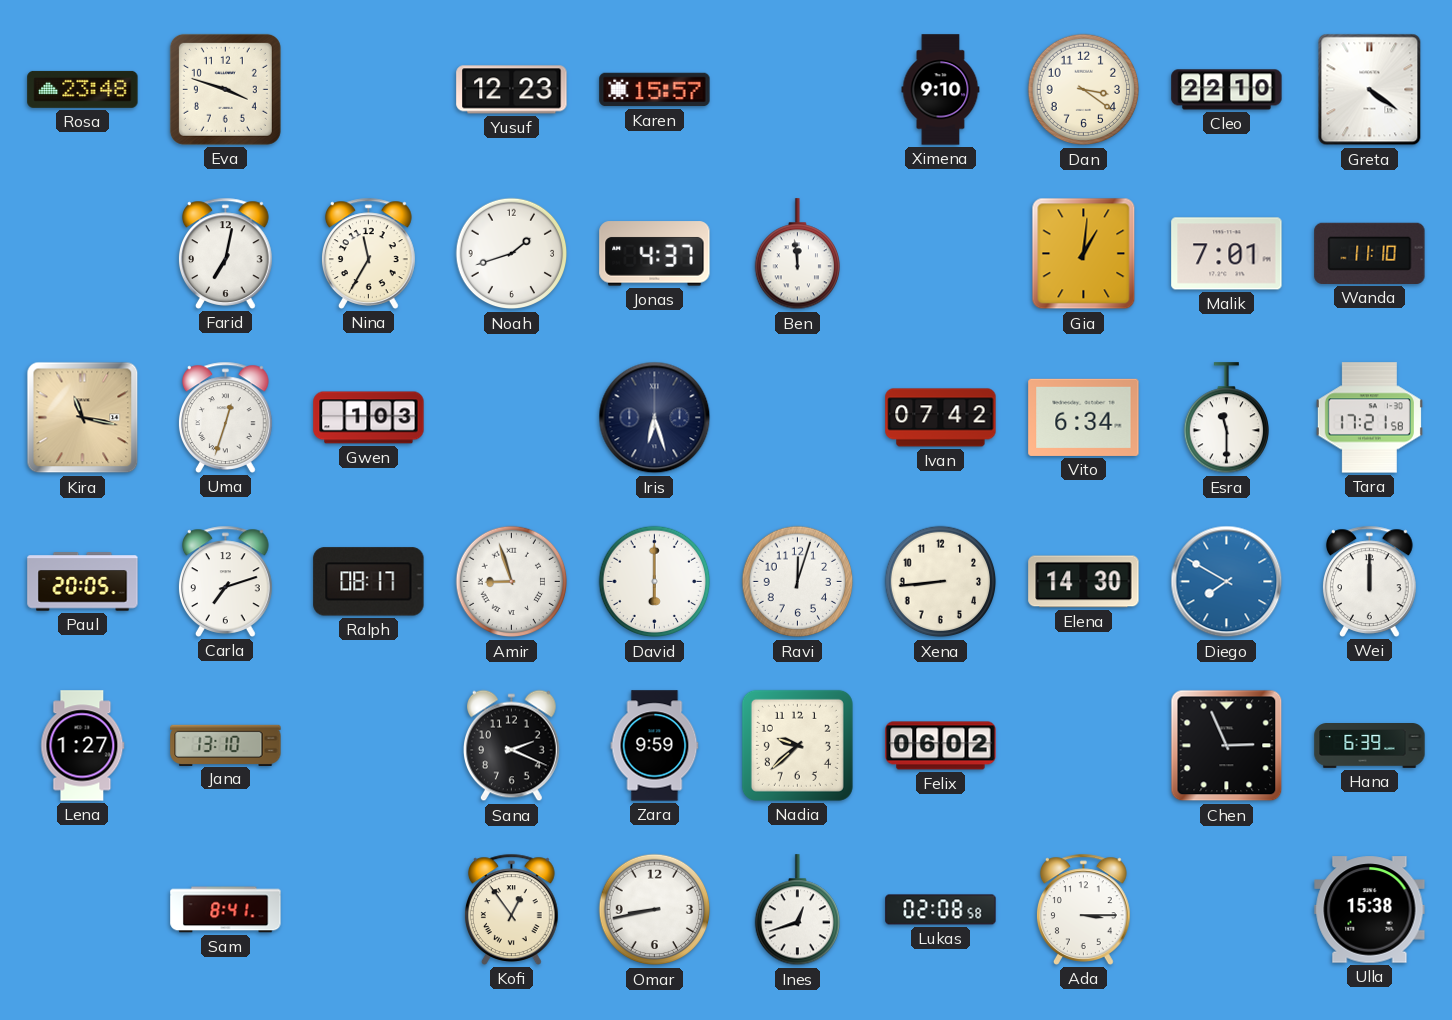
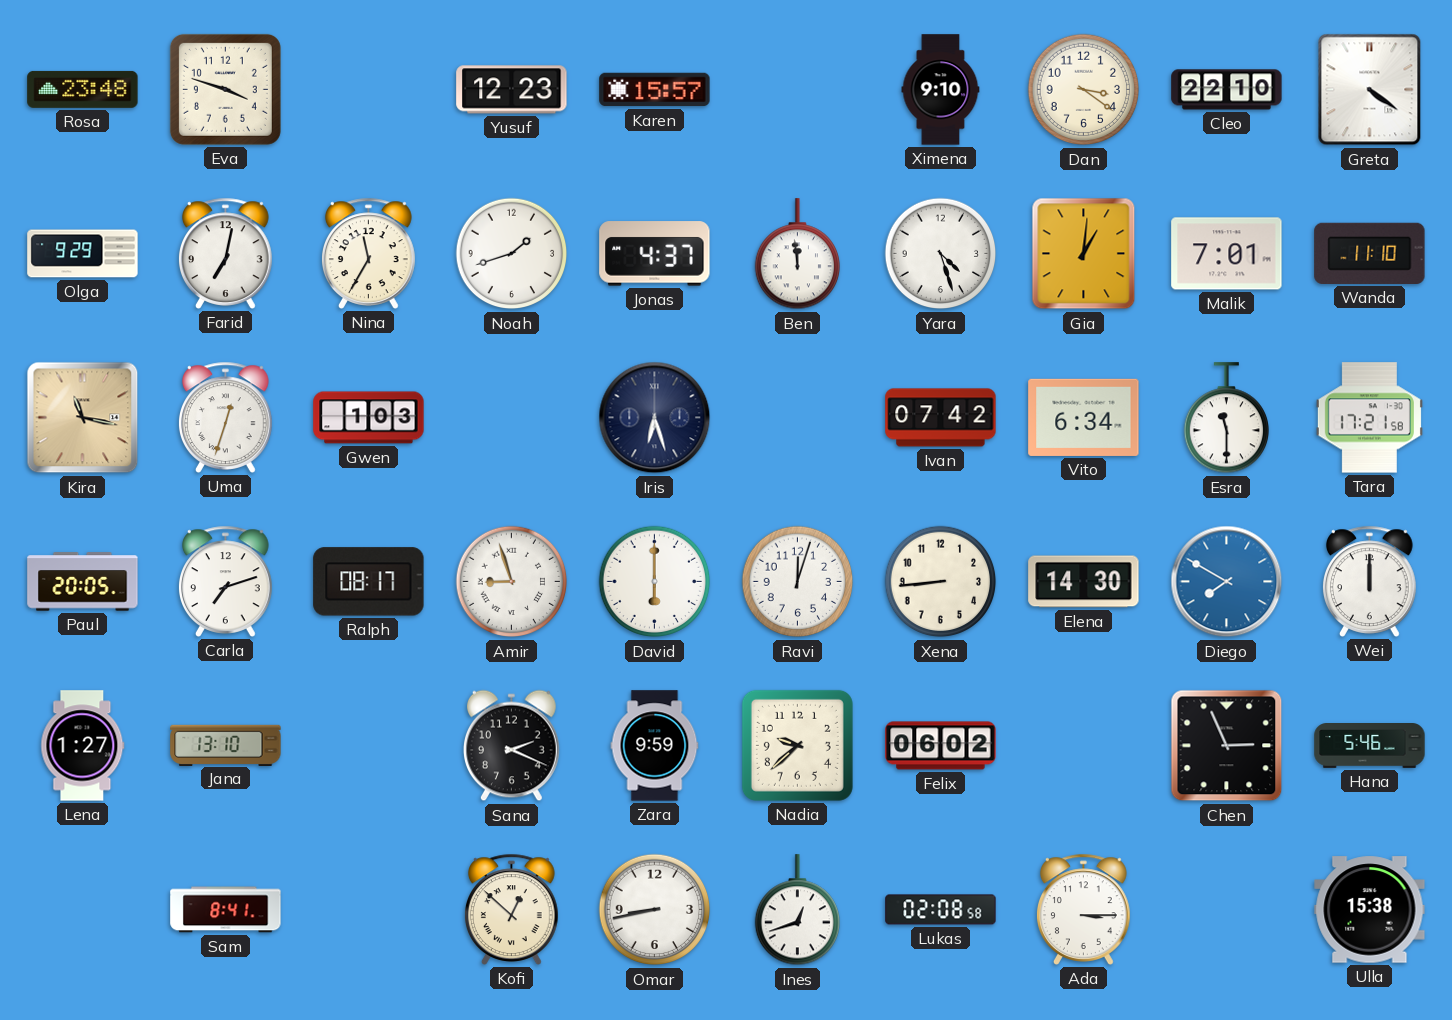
Olga: none -> 9:29
Yara: none -> 4:27
Hana: 6:39 -> 5:46
Kofi: 12:54 -> 12:52
